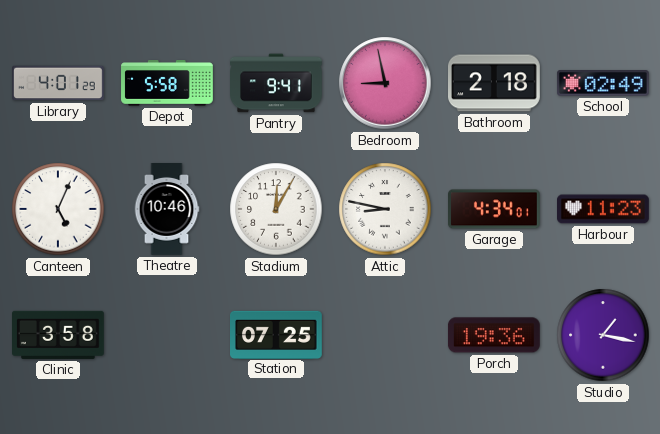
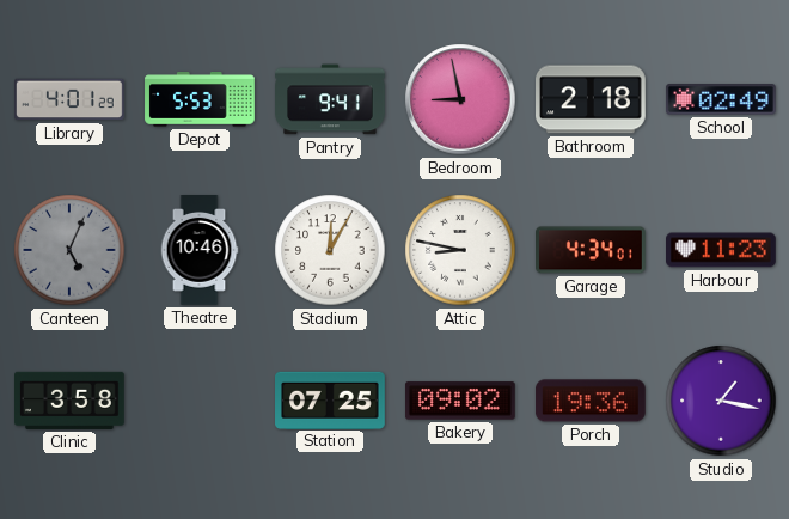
Depot: 5:58 -> 5:53
Canteen dial: white -> grey
Bakery: none -> 09:02
